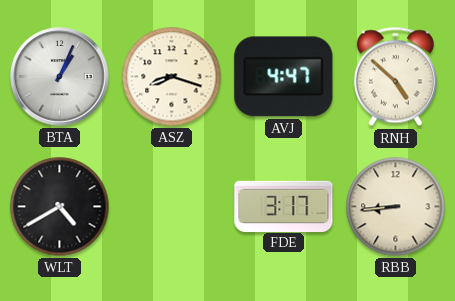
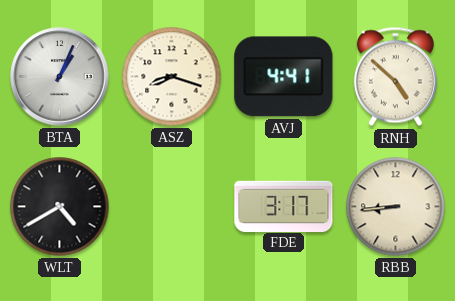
AVJ: 4:47 -> 4:41
